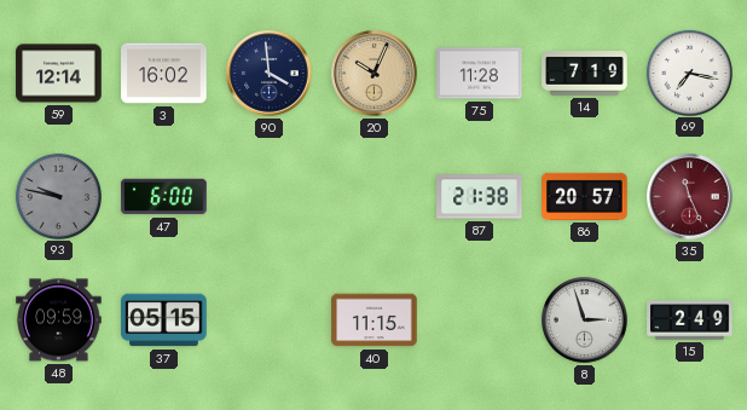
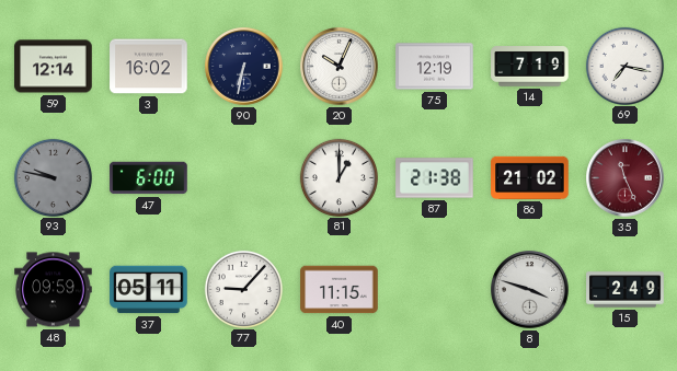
90: 3:59 -> 6:32
20 dial: champagne -> white
75: 11:28 -> 12:19
81: none -> 1:00
86: 20:57 -> 21:02
37: 05:15 -> 05:11
77: none -> 9:07
8: 2:57 -> 3:48
